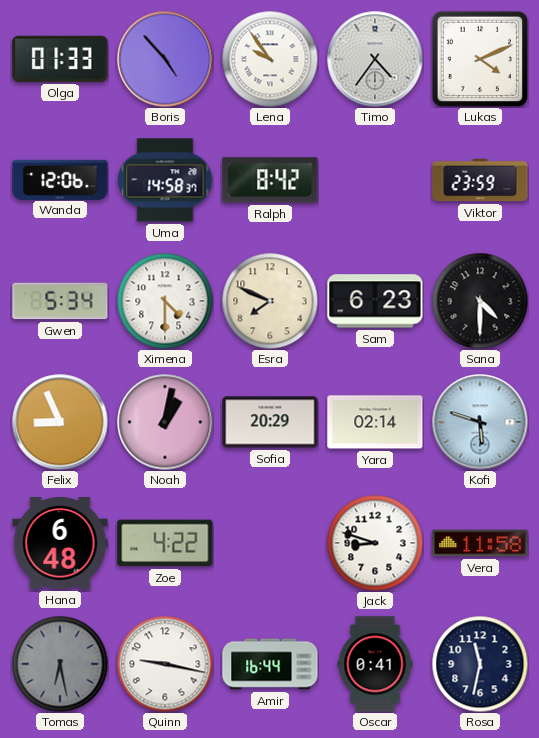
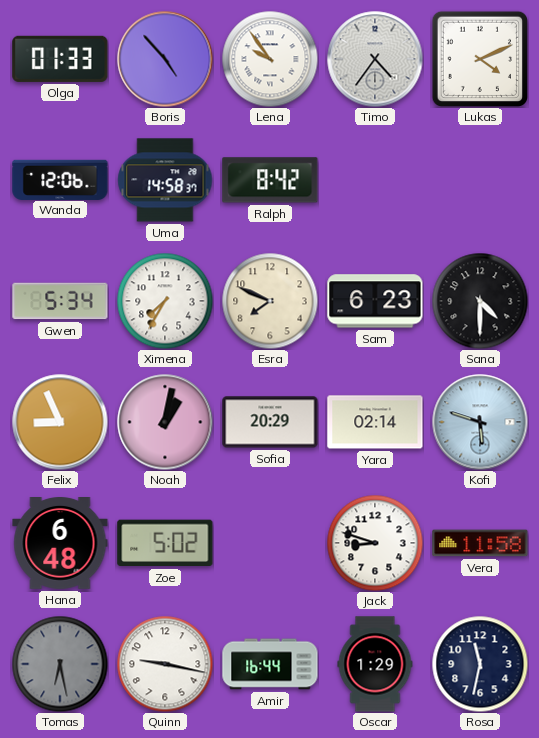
Viktor: 23:59 -> none
Ximena: 4:30 -> 7:35
Zoe: 4:22 -> 5:02
Oscar: 0:41 -> 1:29
